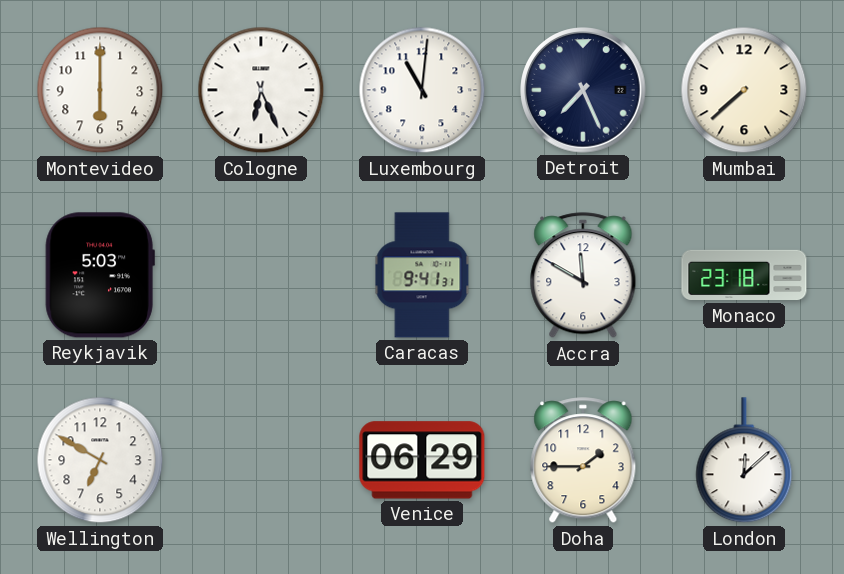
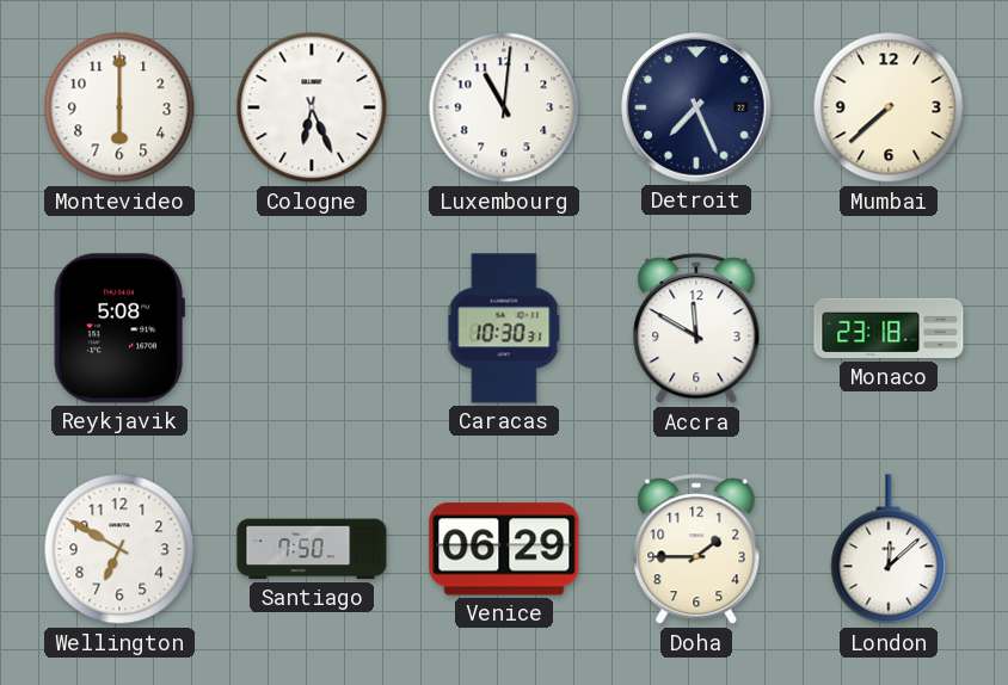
Reykjavik: 5:03 -> 5:08
Caracas: 9:41 -> 10:30
Santiago: none -> 7:50
